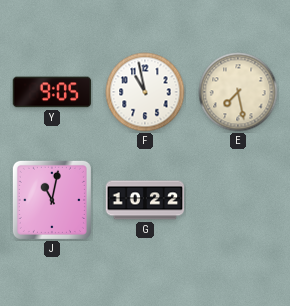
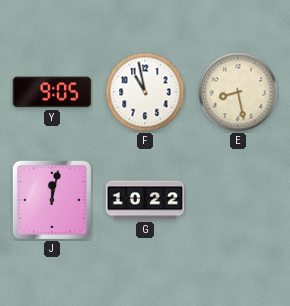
E: 7:28 -> 8:28
J: 11:02 -> 12:02
